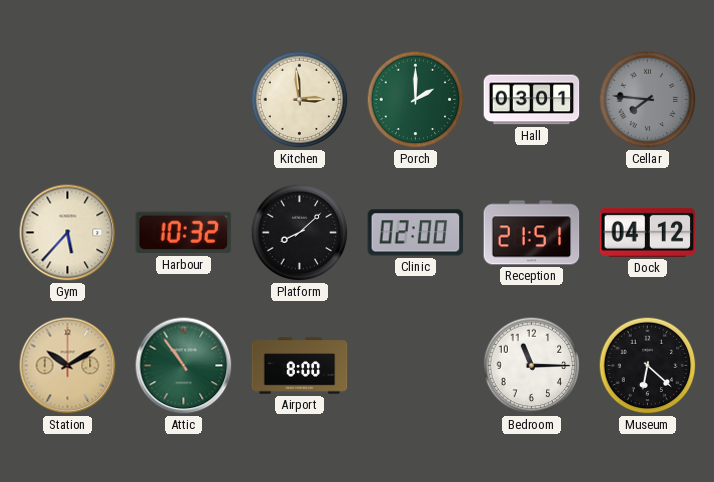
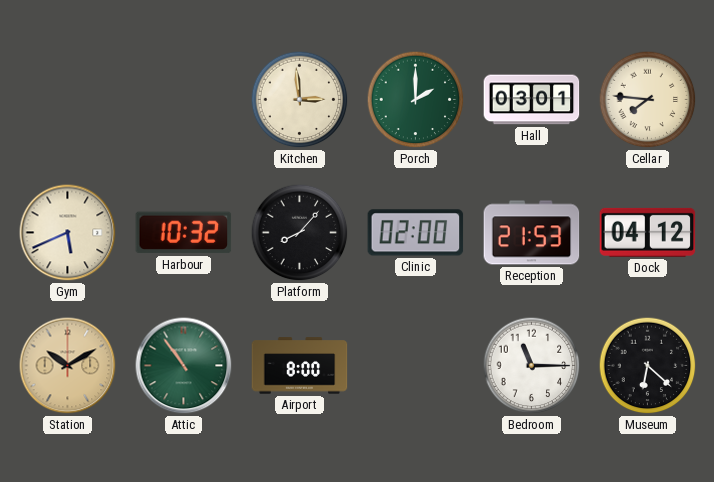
Cellar dial: grey -> cream
Gym: 5:37 -> 5:41
Platform: 8:08 -> 8:07
Reception: 21:51 -> 21:53
